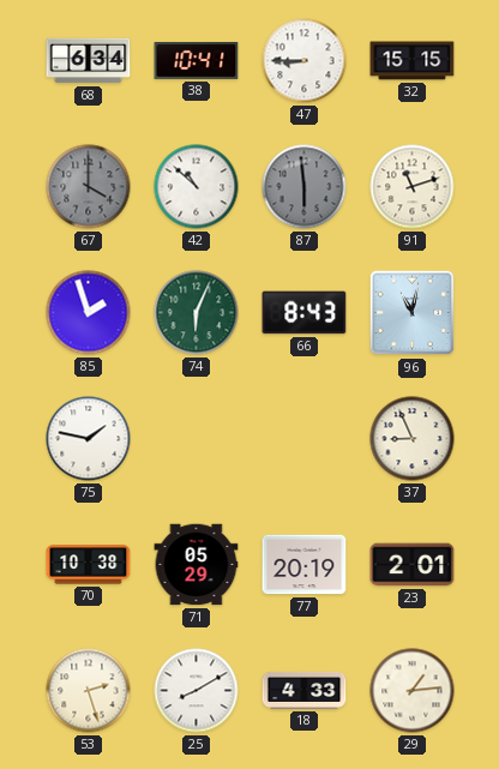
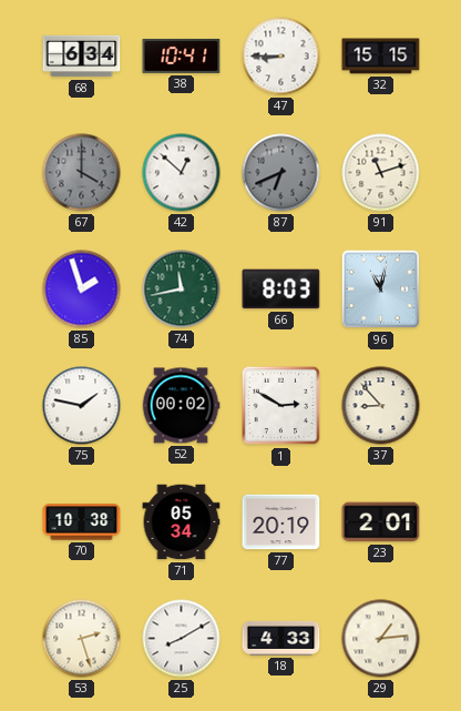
42: 10:52 -> 12:52
87: 5:59 -> 6:41
74: 6:04 -> 11:43
66: 8:43 -> 8:03
52: none -> 00:02
1: none -> 2:50
37: 8:56 -> 8:53
71: 05:29 -> 05:34
